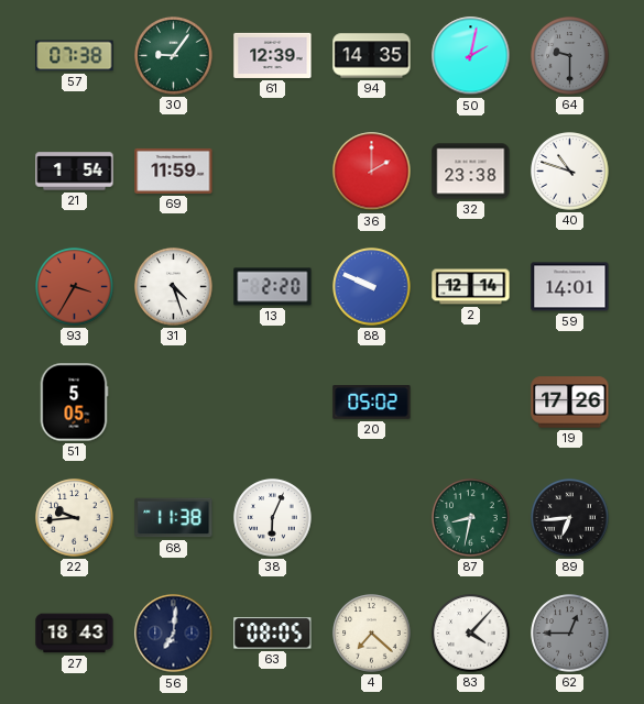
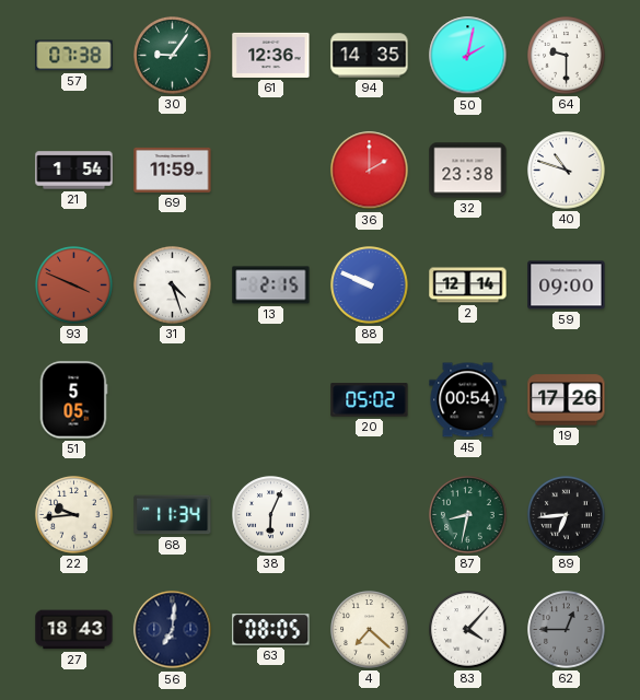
61: 12:39 -> 12:36
64 dial: grey -> white
93: 3:35 -> 3:49
13: 2:20 -> 2:15
59: 14:01 -> 09:00
45: none -> 00:54
68: 11:38 -> 11:34
